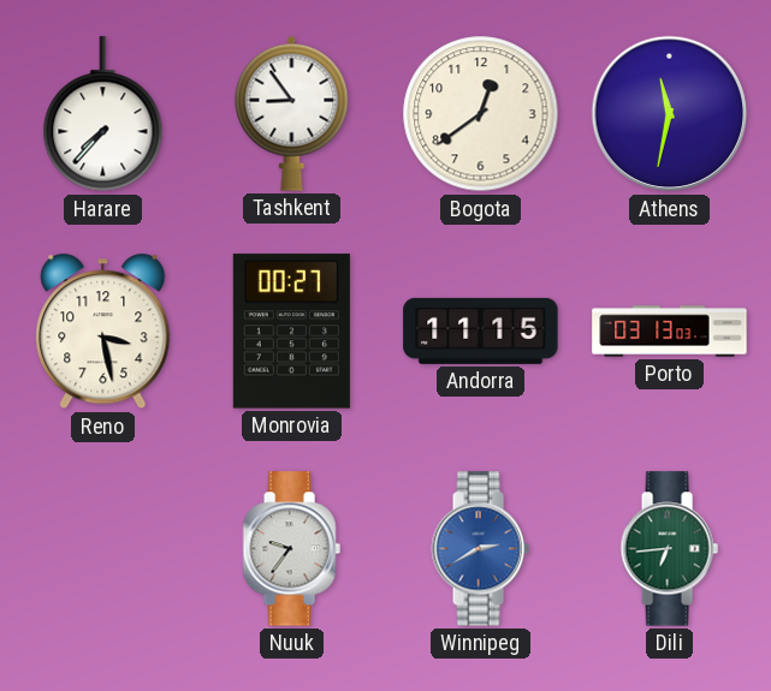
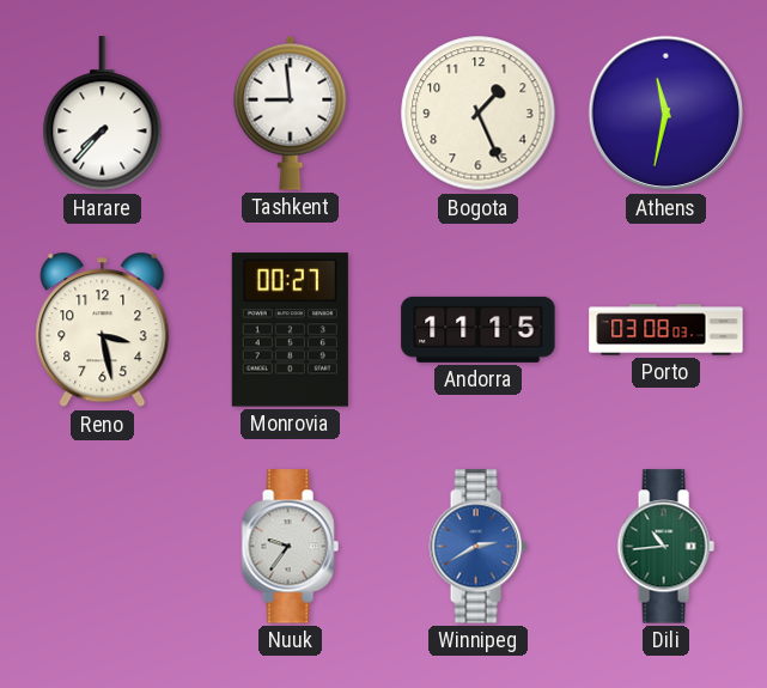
Tashkent: 8:54 -> 8:59
Bogota: 12:39 -> 1:26
Porto: 03:13 -> 03:08
Dili: 6:44 -> 10:44
